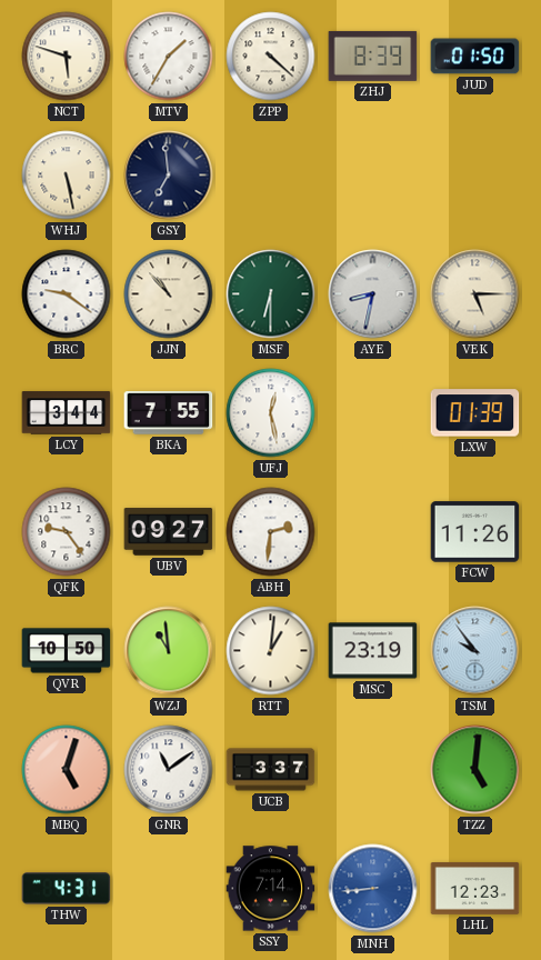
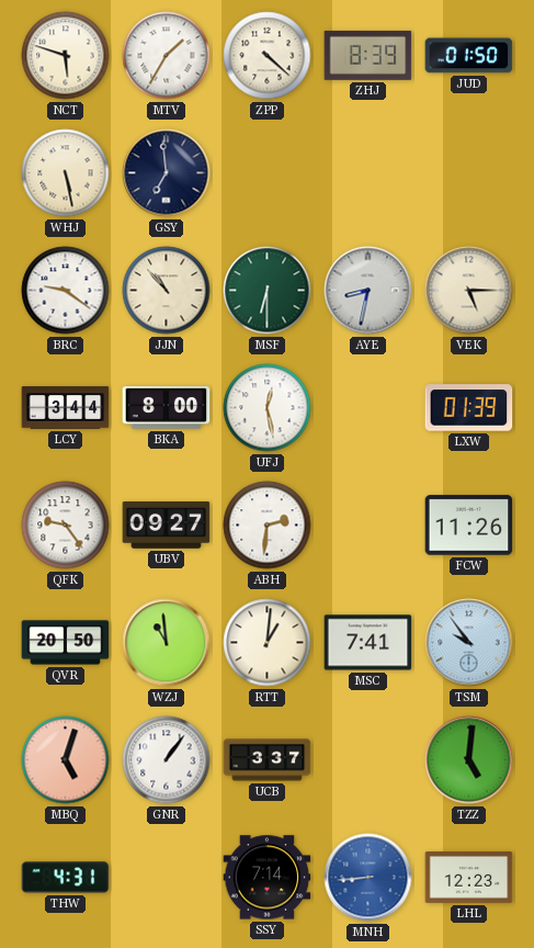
BKA: 7:55 -> 8:00
QVR: 10:50 -> 20:50
MSC: 23:19 -> 7:41
GNR: 11:09 -> 1:06
